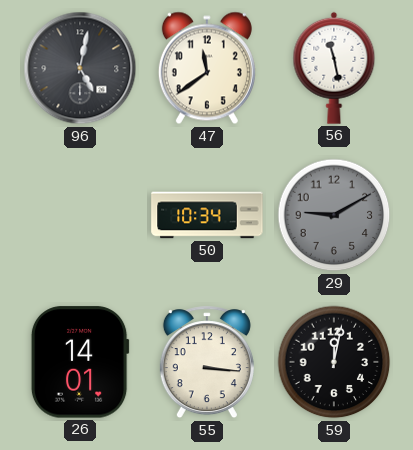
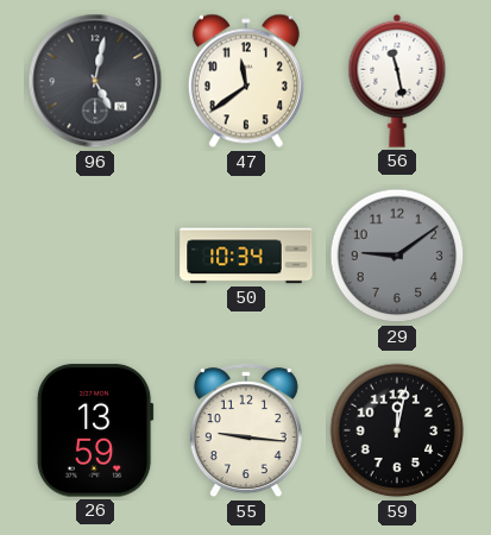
29: 9:10 -> 9:09
26: 14:01 -> 13:59
55: 3:16 -> 9:16
